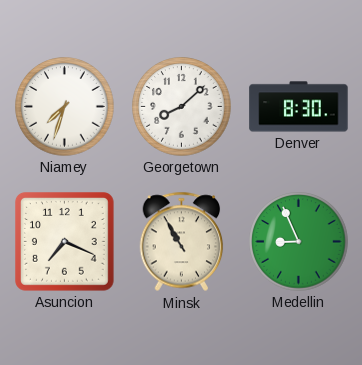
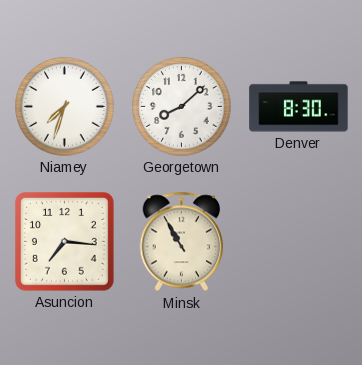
Asuncion: 7:19 -> 7:16
Medellin: 8:56 -> none
